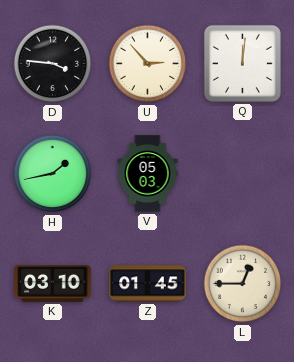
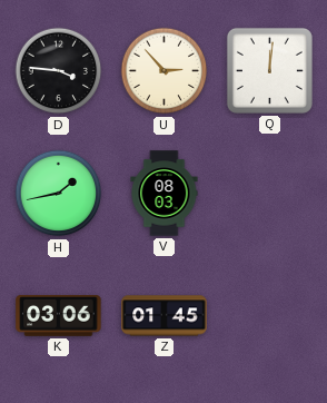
V: 05:03 -> 08:03
K: 03:10 -> 03:06
L: 12:45 -> none
